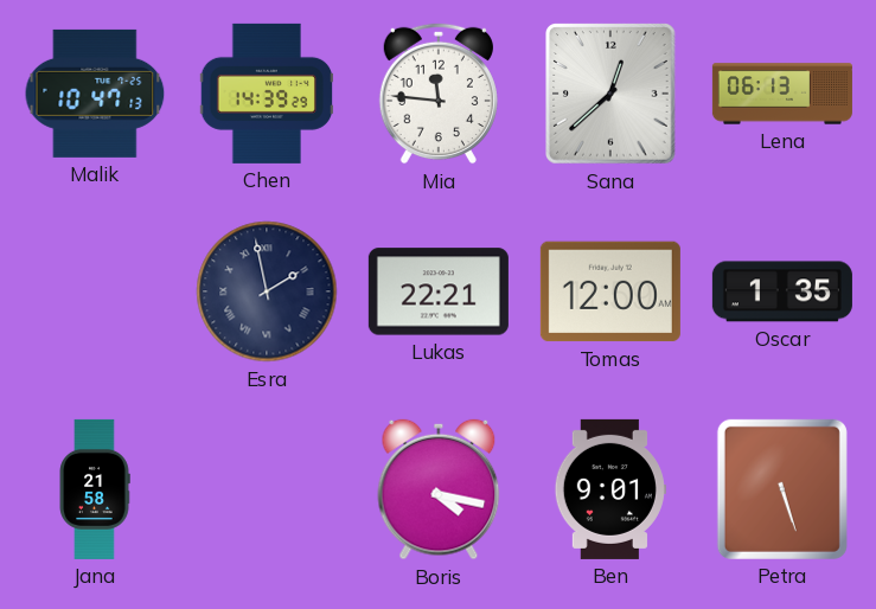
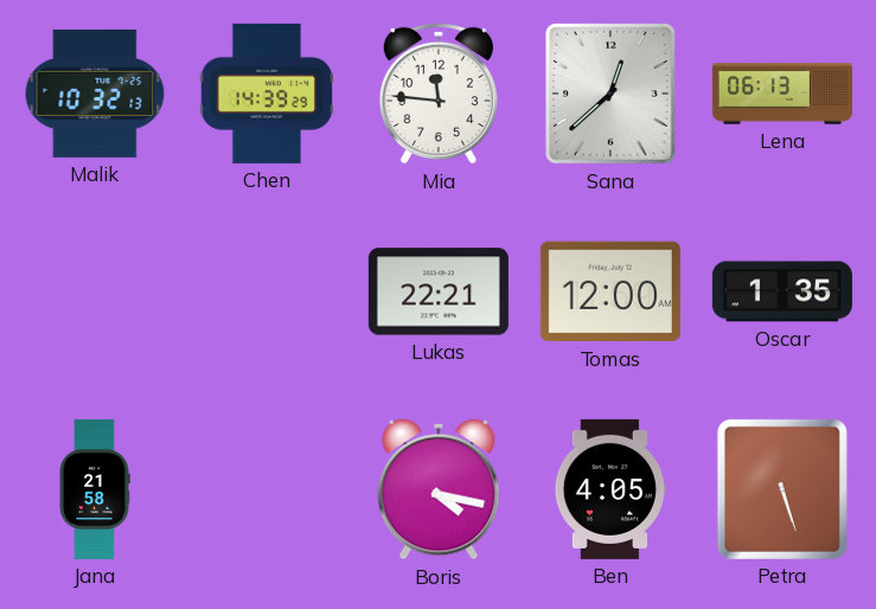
Malik: 10:47 -> 10:32
Esra: 1:58 -> none
Ben: 9:01 -> 4:05
